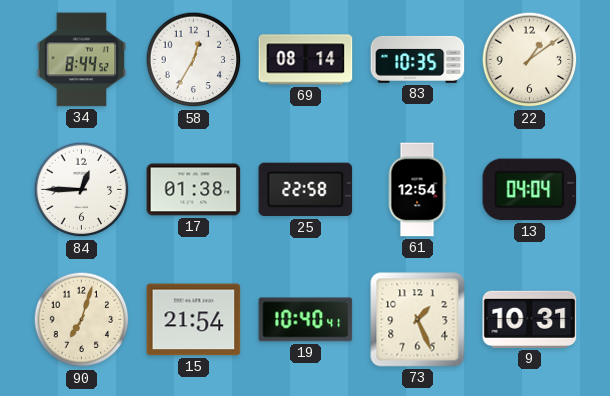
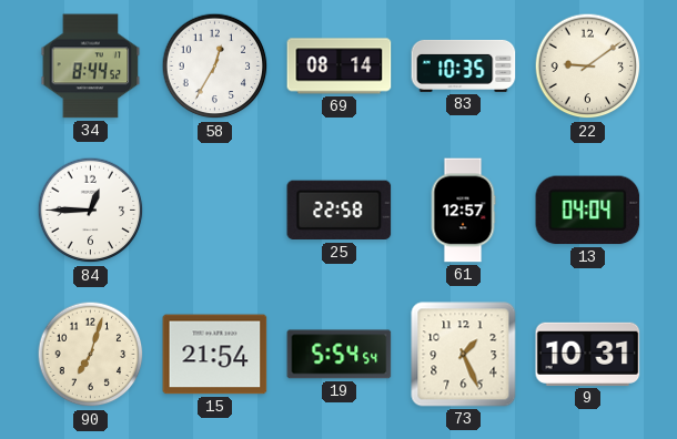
22: 1:09 -> 9:09
17: 01:38 -> none
61: 12:54 -> 12:57
19: 10:40 -> 5:54
